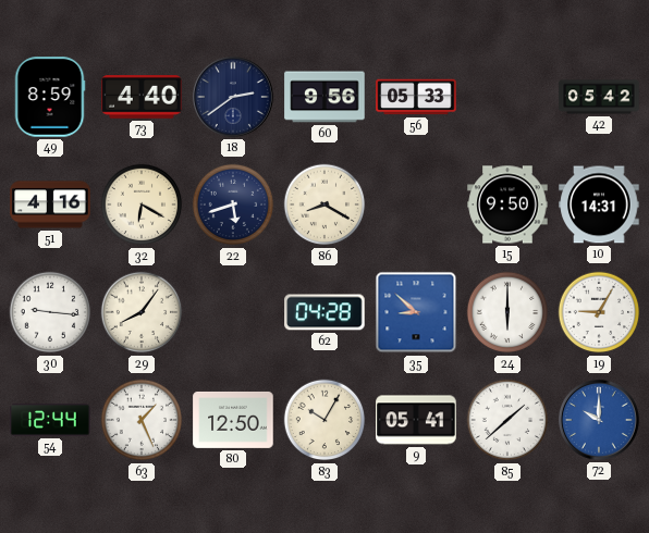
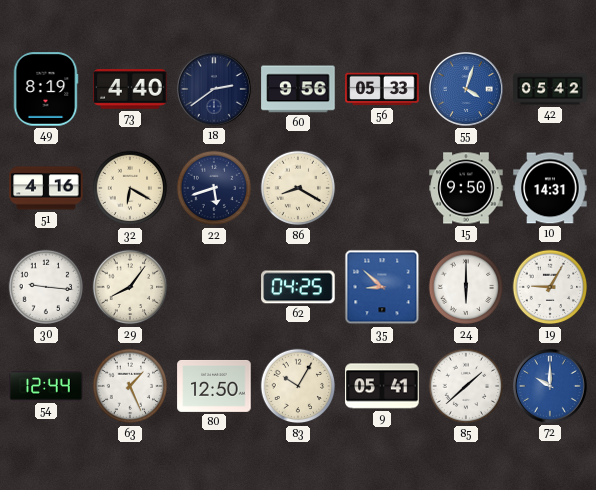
49: 8:59 -> 8:19
55: none -> 4:03
62: 04:28 -> 04:25
